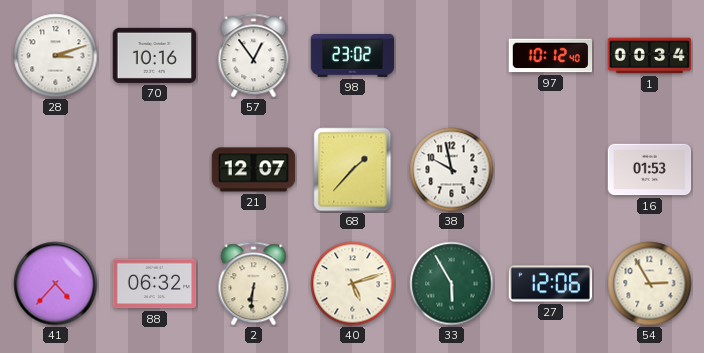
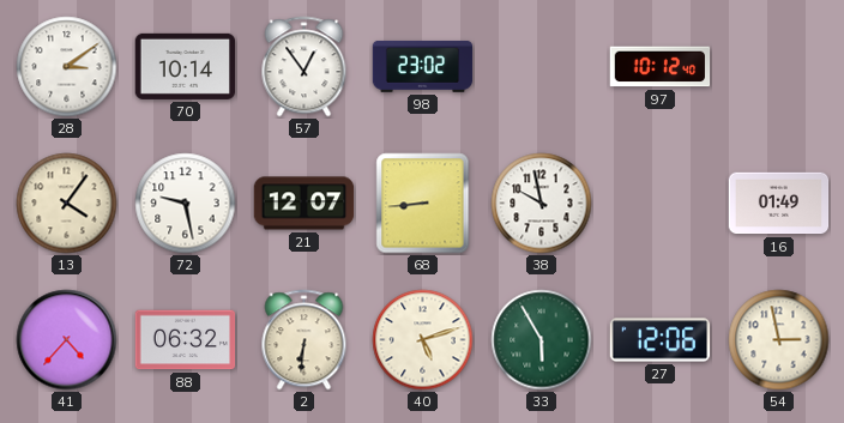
28: 3:12 -> 3:09
70: 10:16 -> 10:14
1: 00:34 -> none
13: none -> 4:06
72: none -> 9:28
68: 1:37 -> 8:44
16: 01:53 -> 01:49
54: 2:55 -> 2:58
